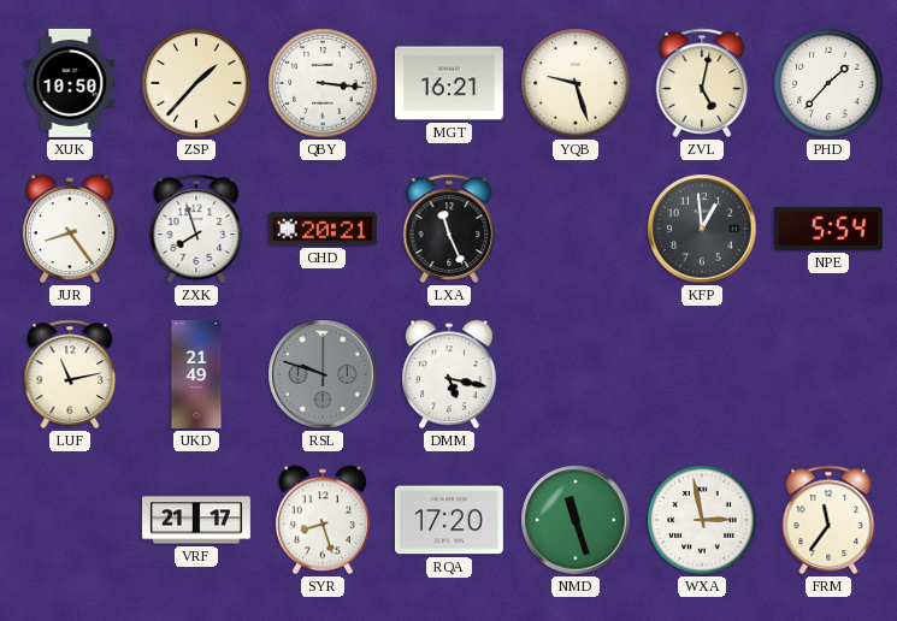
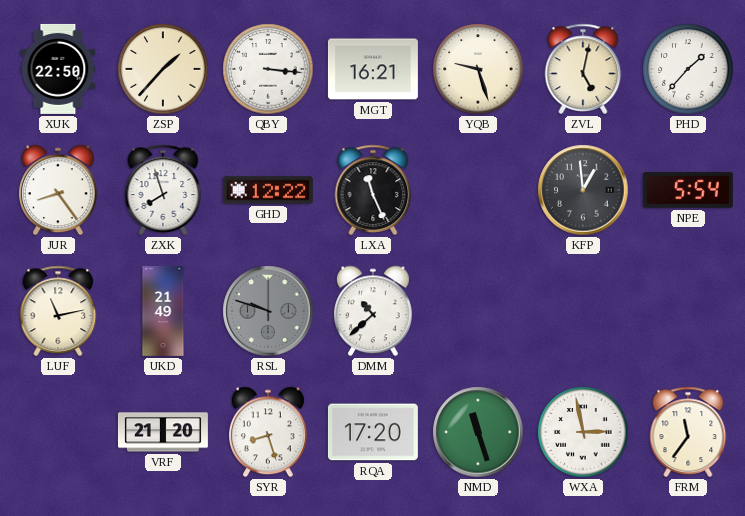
XUK: 10:50 -> 22:50
GHD: 20:21 -> 12:22
DMM: 5:17 -> 10:38
VRF: 21:17 -> 21:20
